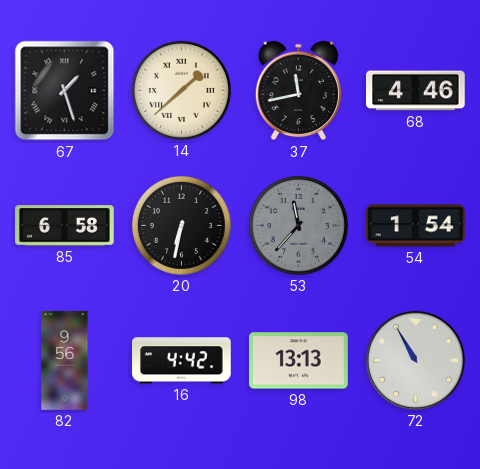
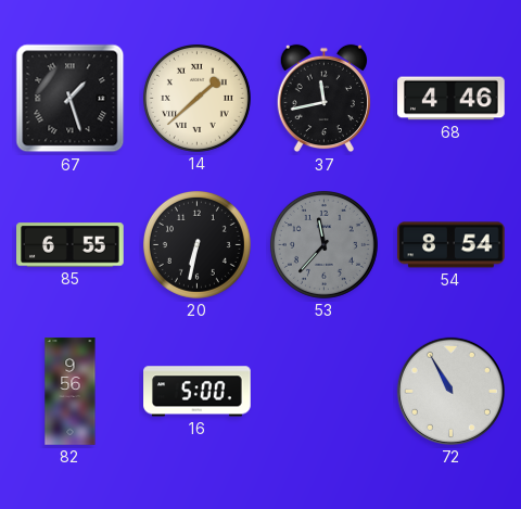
85: 6:58 -> 6:55
54: 1:54 -> 8:54
16: 4:42 -> 5:00
98: 13:13 -> none
